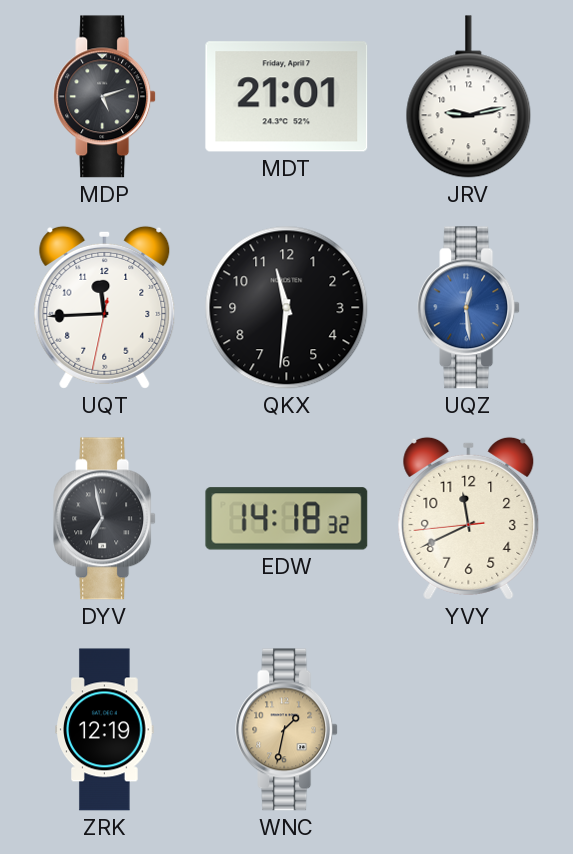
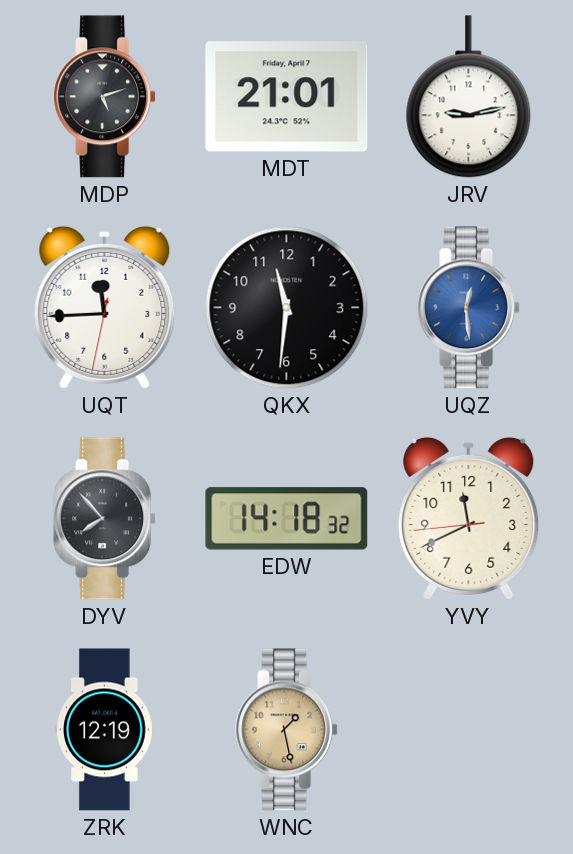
DYV: 6:58 -> 7:53
WNC: 1:32 -> 1:28
